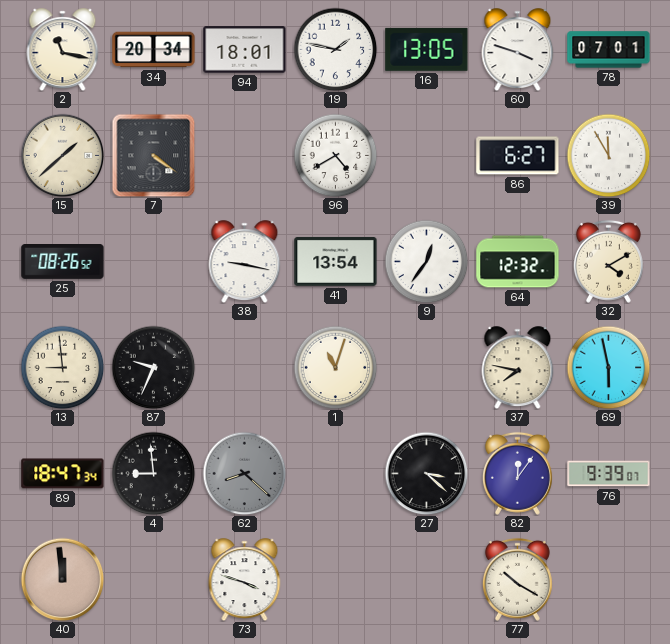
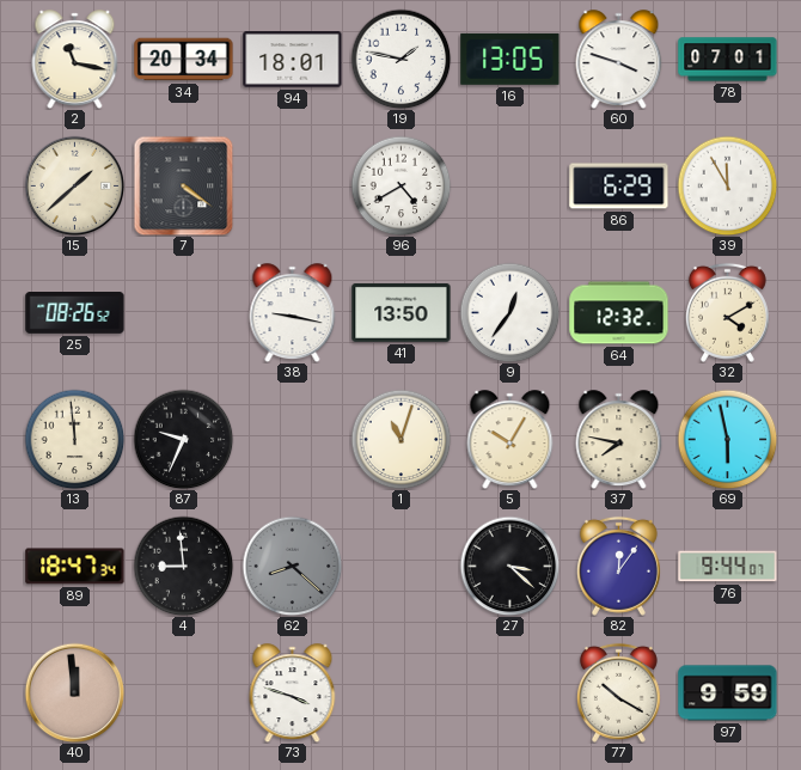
86: 6:27 -> 6:29
41: 13:54 -> 13:50
13: 8:59 -> 11:59
5: none -> 10:05
76: 9:39 -> 9:44
97: none -> 9:59
